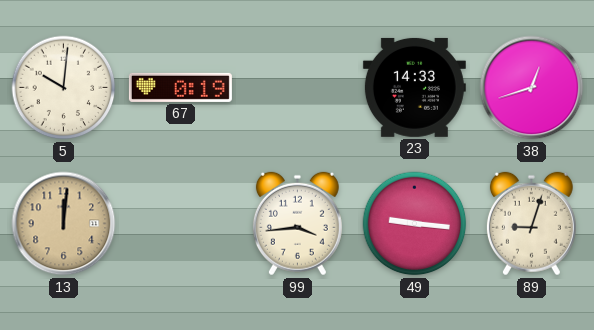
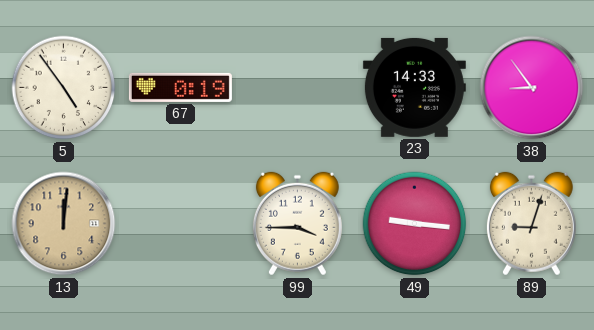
5: 10:01 -> 4:54
38: 12:42 -> 8:54
99: 3:44 -> 3:45
